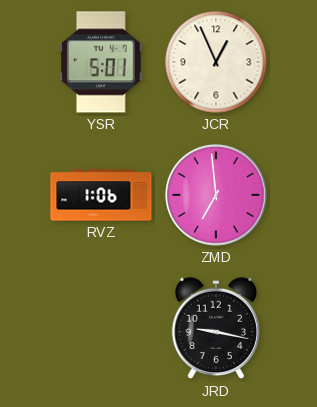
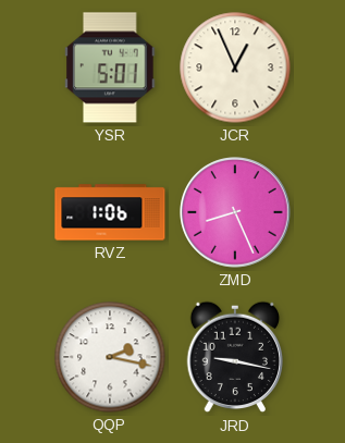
ZMD: 6:59 -> 8:26
QQP: none -> 2:17
